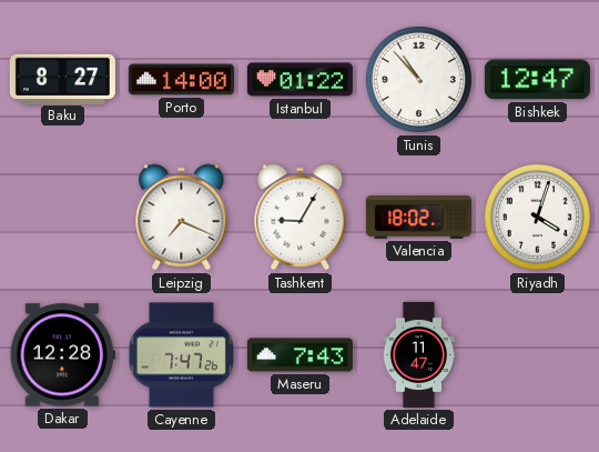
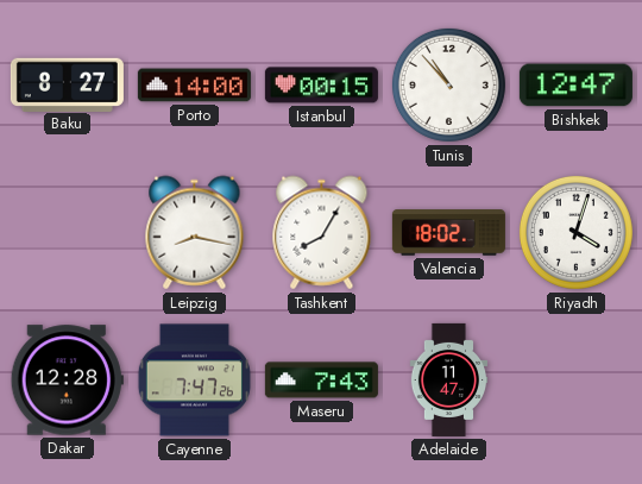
Istanbul: 01:22 -> 00:15
Leipzig: 7:19 -> 8:17
Tashkent: 9:05 -> 8:05
